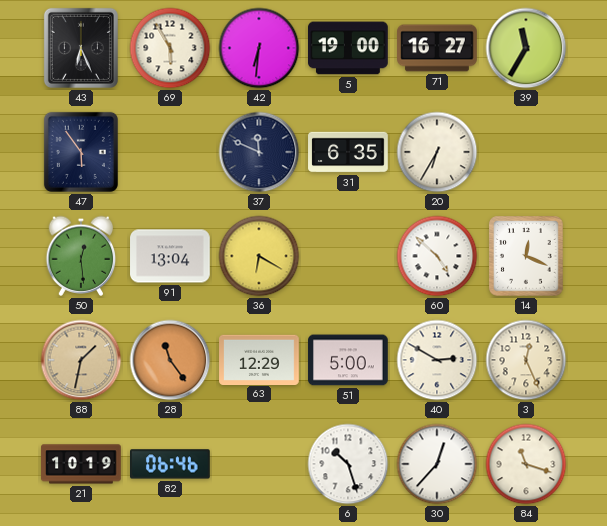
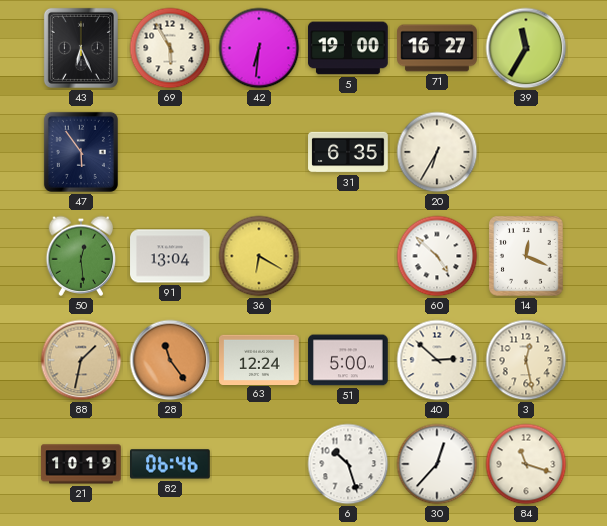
37: 11:49 -> none
63: 12:29 -> 12:24
40: 2:50 -> 2:52
3: 12:26 -> 12:28
